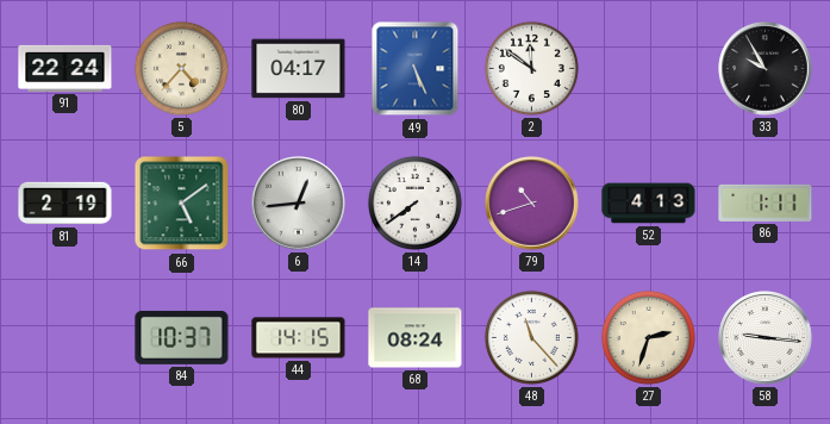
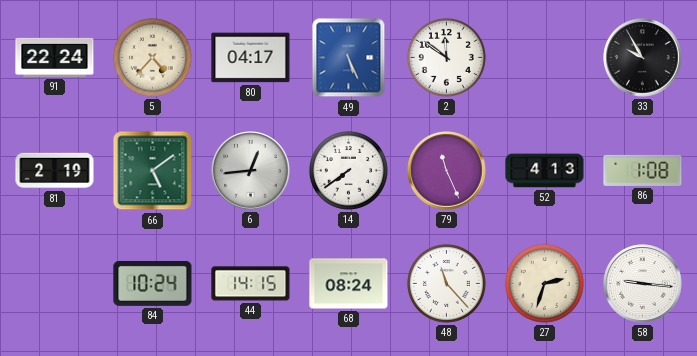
79: 10:42 -> 11:26
86: 1:11 -> 1:08
84: 10:37 -> 10:24
